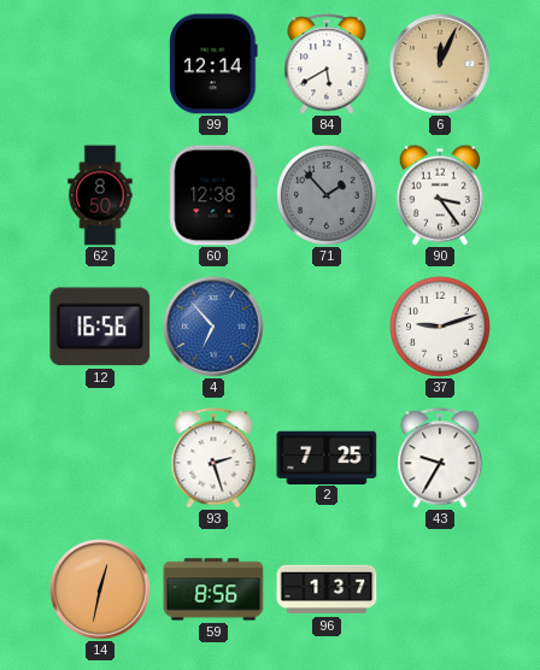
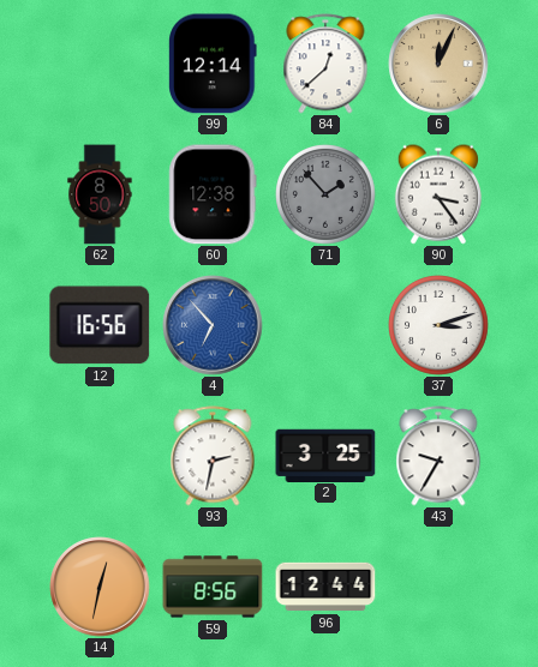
84: 5:40 -> 12:38
37: 9:12 -> 3:12
93: 2:27 -> 2:32
2: 7:25 -> 3:25
96: 1:37 -> 12:44
